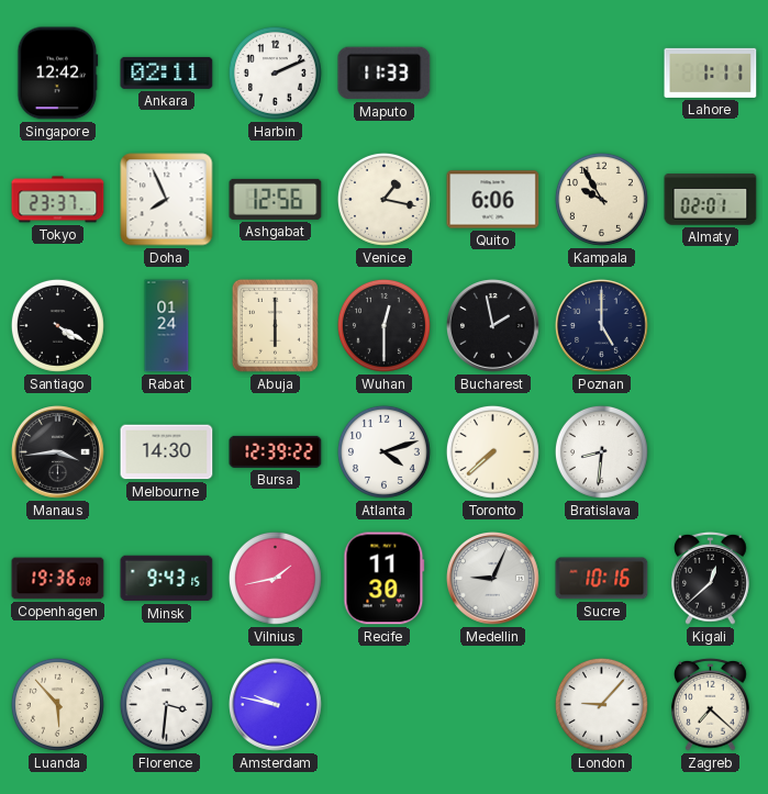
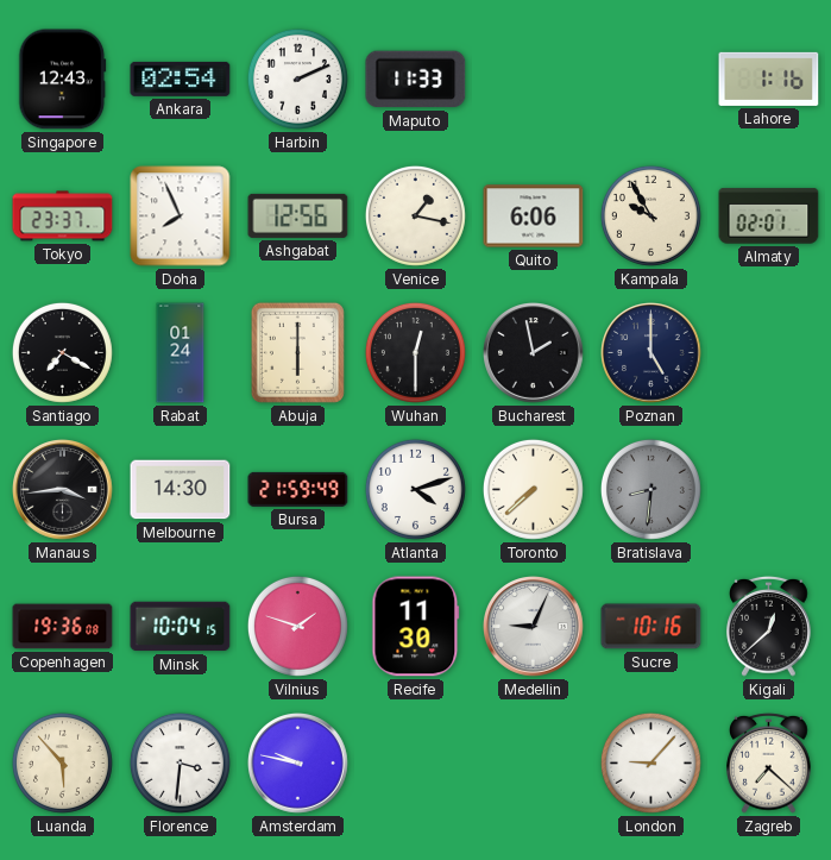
Singapore: 12:42 -> 12:43
Ankara: 02:11 -> 02:54
Lahore: 1:11 -> 1:16
Santiago: 4:20 -> 7:20
Bursa: 12:39 -> 21:59
Bratislava dial: white -> grey
Minsk: 9:43 -> 10:04
Vilnius: 1:43 -> 1:48
